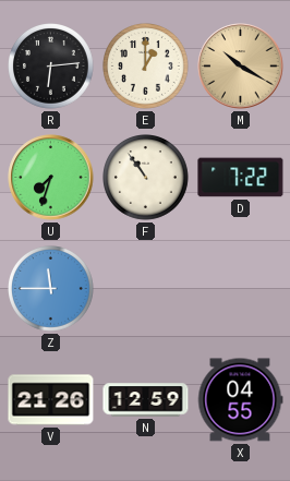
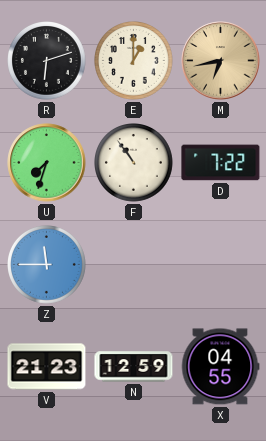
R: 6:14 -> 6:12
M: 10:20 -> 6:43
V: 21:26 -> 21:23
